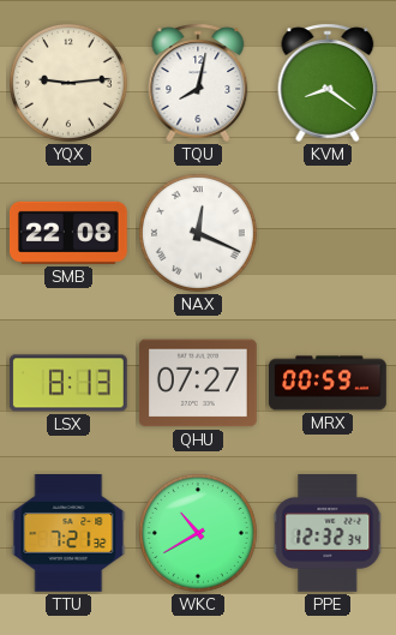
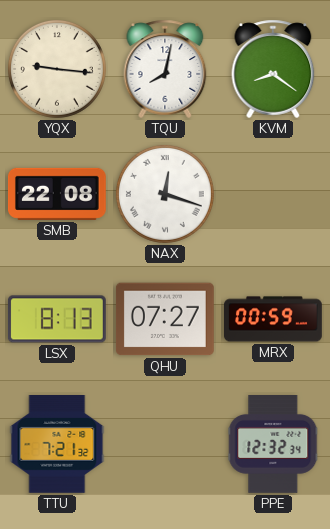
YQX: 9:14 -> 9:16
NAX: 12:19 -> 12:18
WKC: 10:40 -> none
